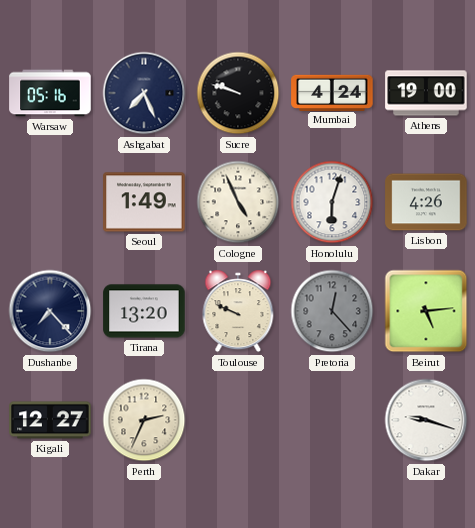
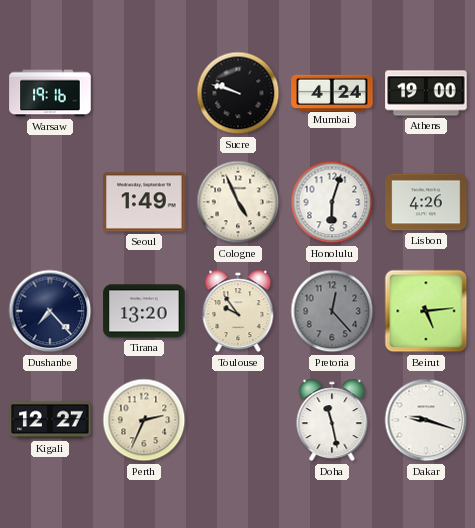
Warsaw: 05:16 -> 19:16
Ashgabat: 7:26 -> none
Toulouse: 9:49 -> 9:54
Doha: none -> 11:28
